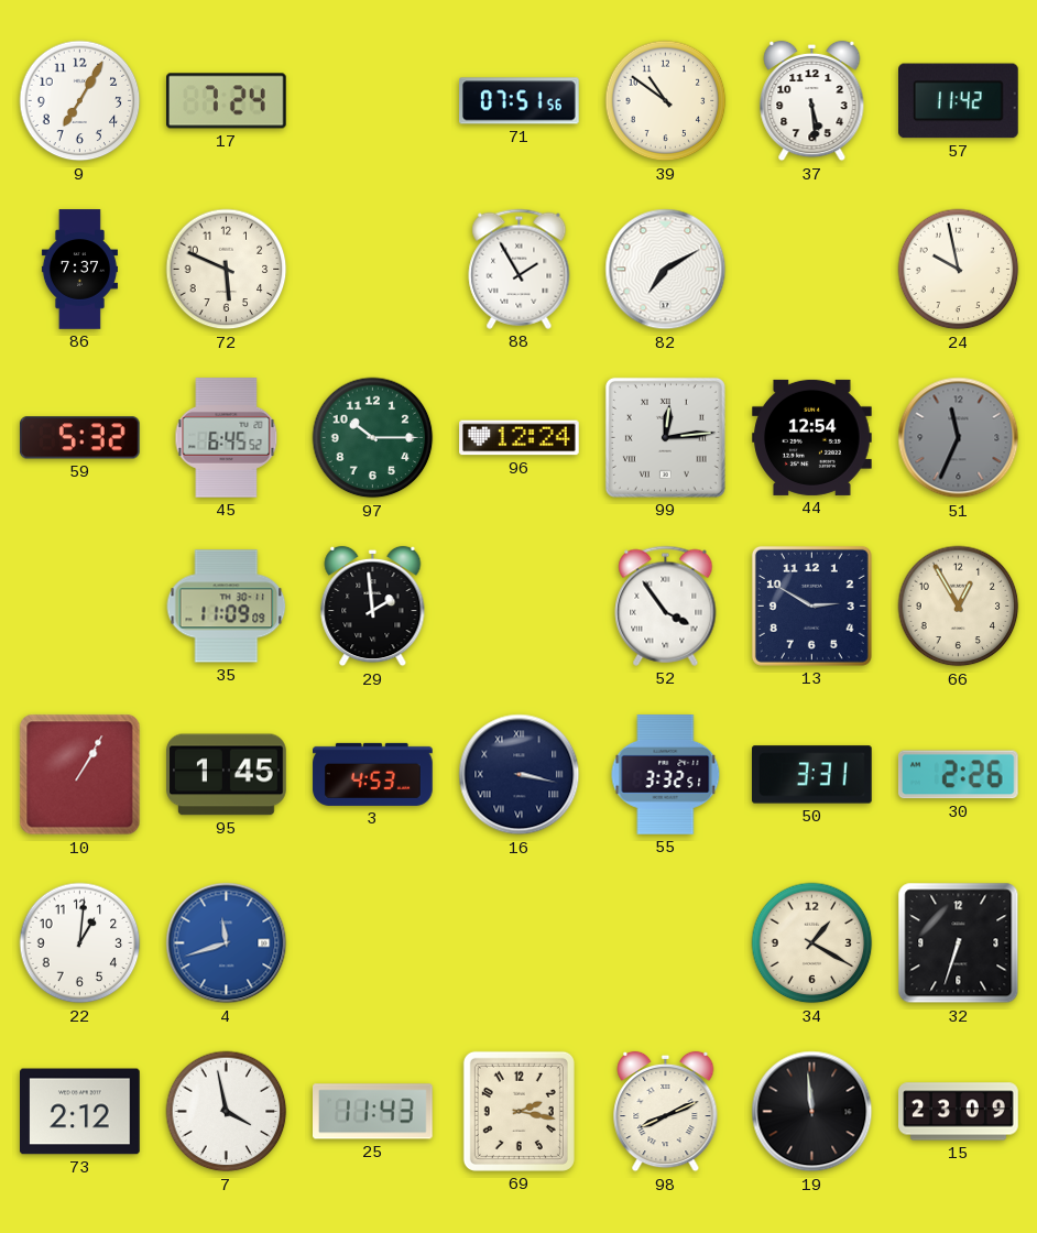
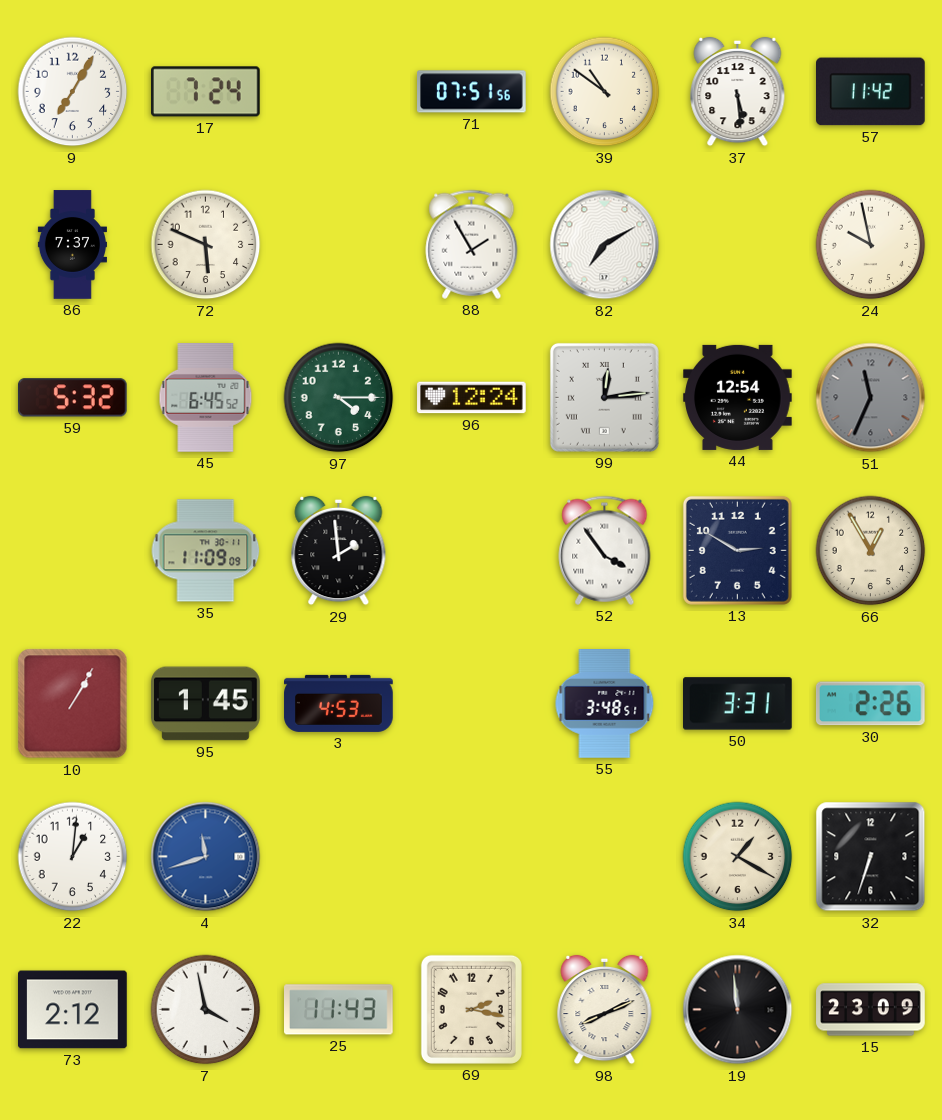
97: 10:15 -> 4:15
16: 3:17 -> none
55: 3:32 -> 3:48
